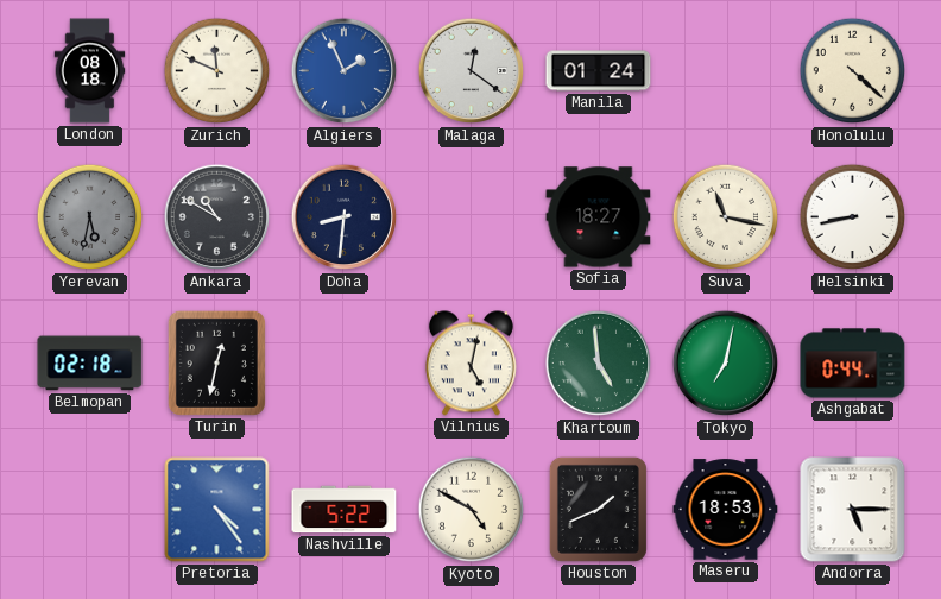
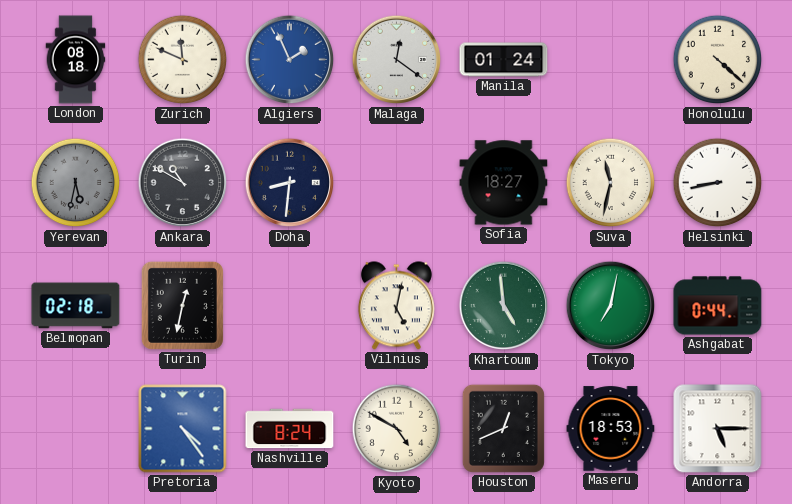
Suva: 11:17 -> 11:32
Nashville: 5:22 -> 8:24
Houston: 1:41 -> 12:41
